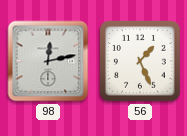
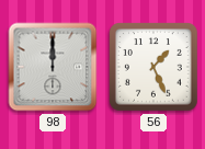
98: 12:13 -> 12:00
